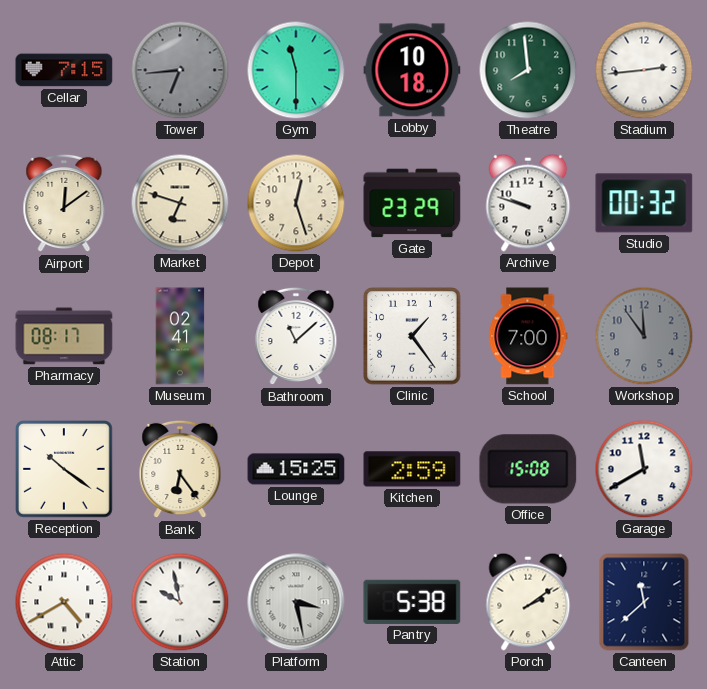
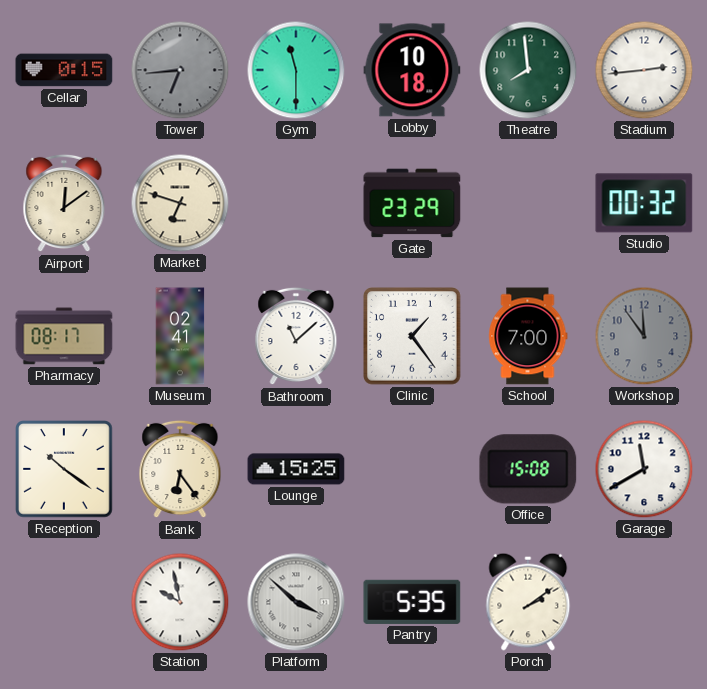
Cellar: 7:15 -> 0:15
Depot: 12:27 -> none
Archive: 9:48 -> none
Kitchen: 2:59 -> none
Attic: 4:40 -> none
Platform: 3:28 -> 3:52
Pantry: 5:38 -> 5:35
Canteen: 11:38 -> none
